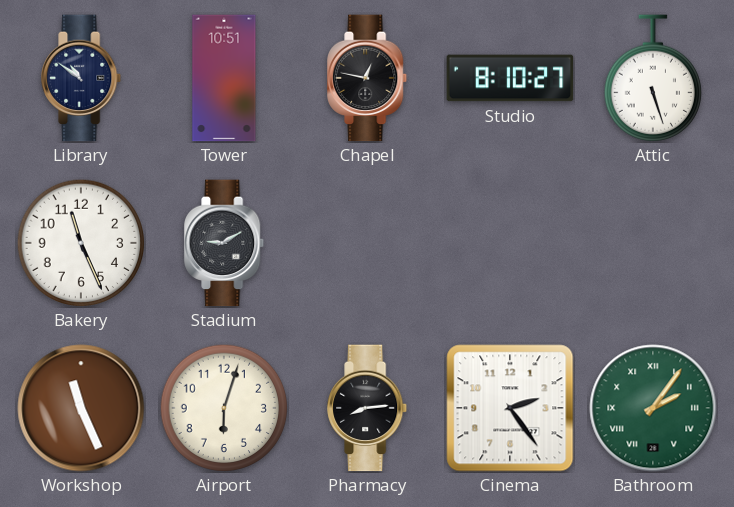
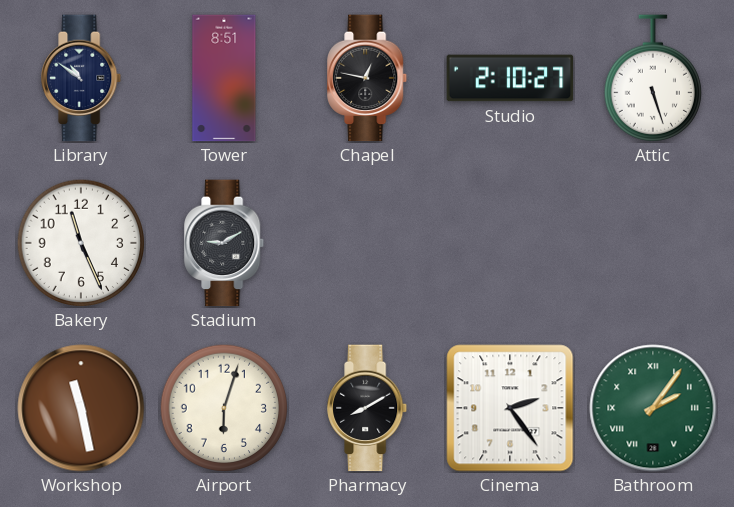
Tower: 10:51 -> 8:51
Studio: 8:10 -> 2:10
Workshop: 11:26 -> 11:28
Pharmacy: 8:14 -> 8:10
